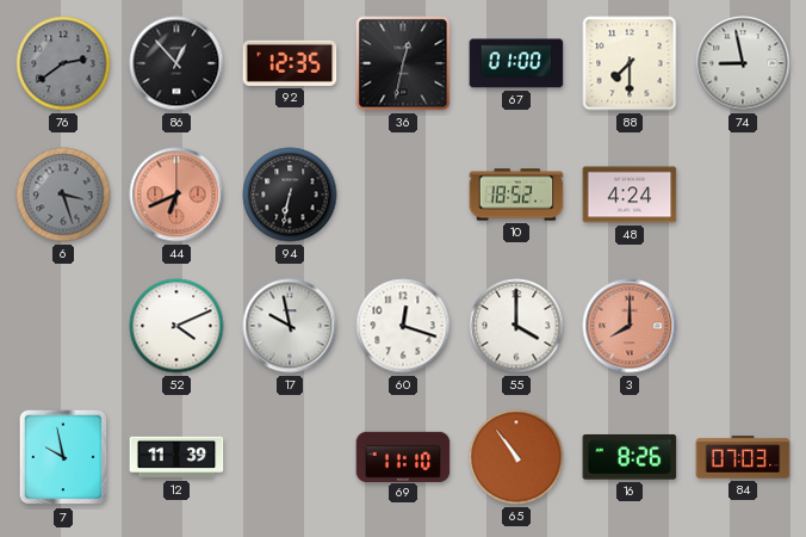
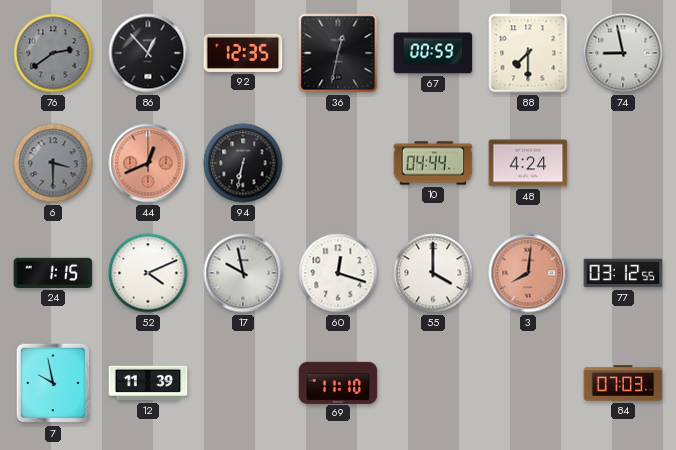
67: 01:00 -> 00:59
6: 3:27 -> 3:30
44: 6:41 -> 12:41
10: 18:52 -> 04:44
24: none -> 1:15
3: 8:00 -> 8:01
77: none -> 03:12
65: 10:54 -> none
16: 8:26 -> none
